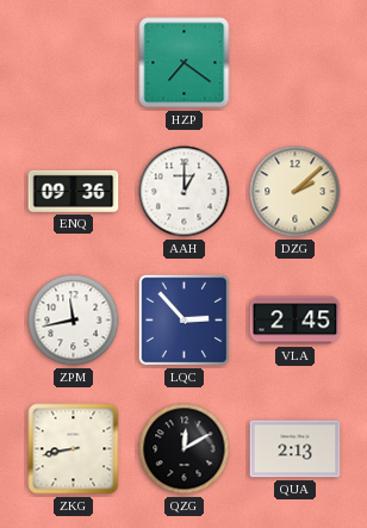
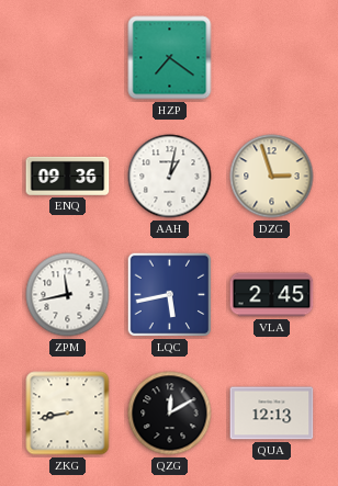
AAH: 1:00 -> 1:02
DZG: 2:08 -> 2:57
LQC: 2:53 -> 5:43
QUA: 2:13 -> 12:13
